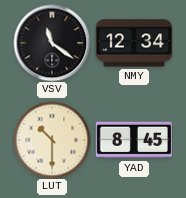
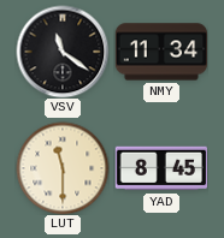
NMY: 12:34 -> 11:34
LUT: 10:30 -> 11:30
